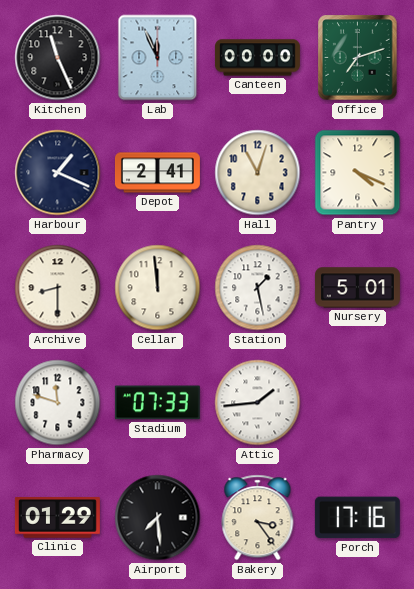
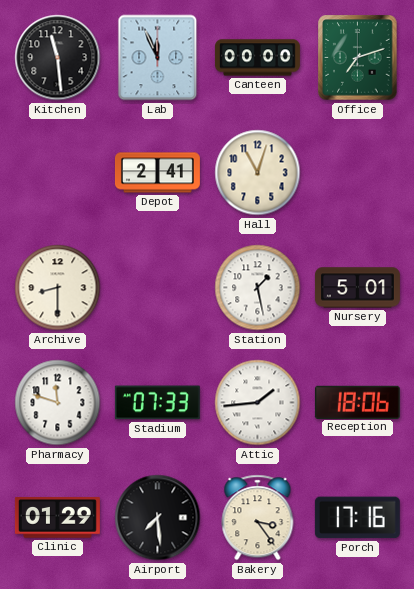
Kitchen: 11:26 -> 11:29
Harbour: 1:19 -> none
Pantry: 4:19 -> none
Cellar: 11:59 -> none
Reception: none -> 18:06
